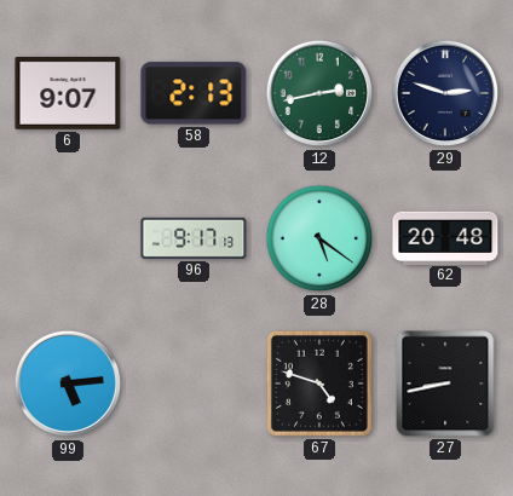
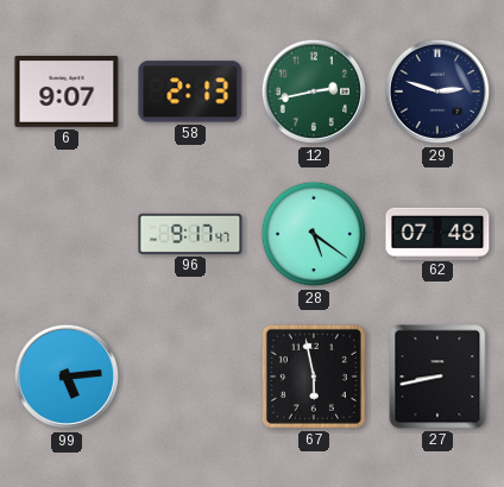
96: 9:17:13 -> 9:17:47
62: 20:48 -> 07:48
67: 4:48 -> 5:58
